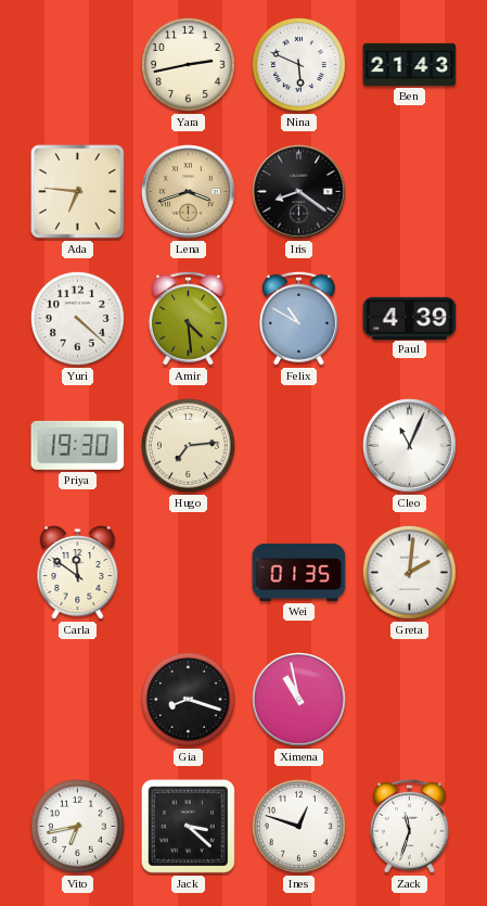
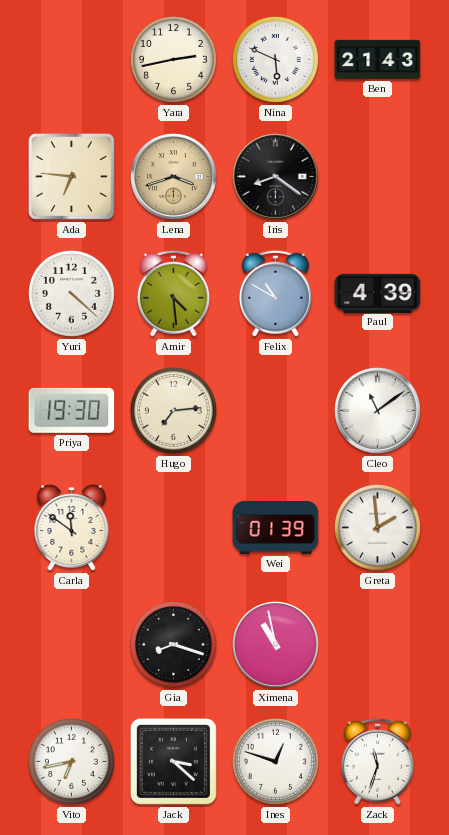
Cleo: 11:04 -> 11:09
Wei: 01:35 -> 01:39
Greta: 2:01 -> 1:59
